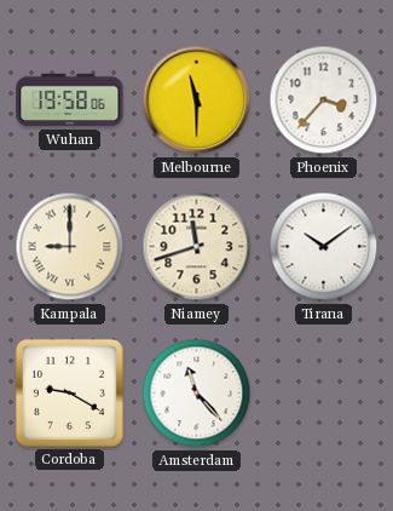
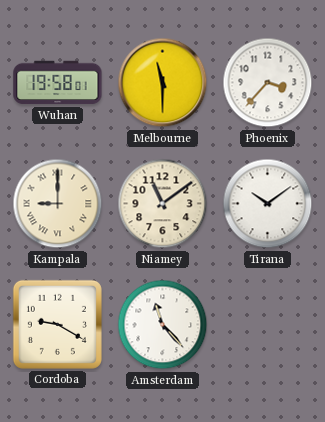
Wuhan: 19:58:06 -> 19:58:01
Niamey: 11:42 -> 11:09
